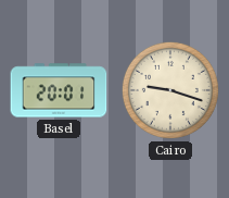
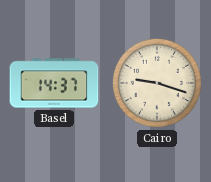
Basel: 20:01 -> 14:37
